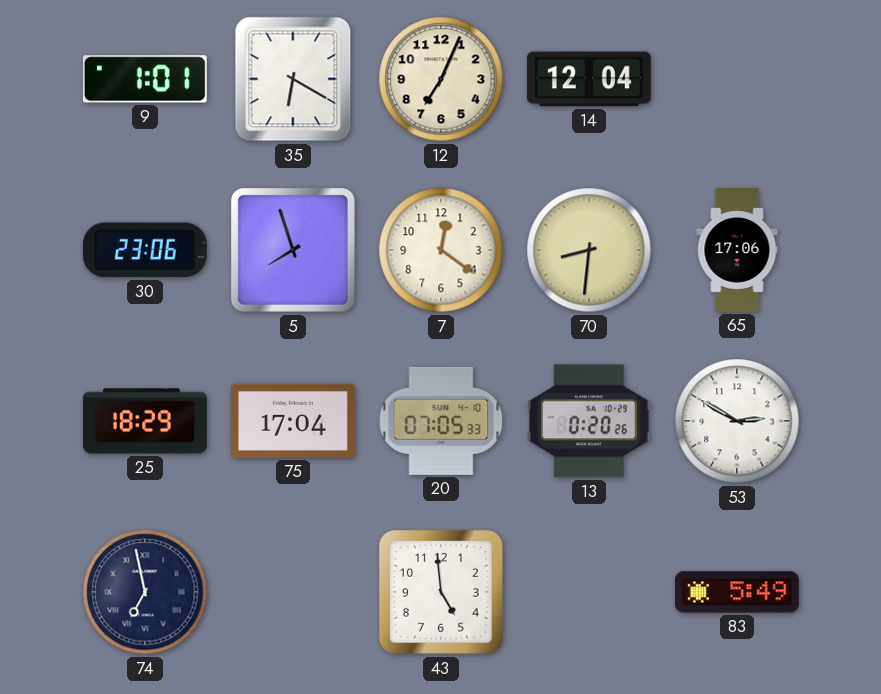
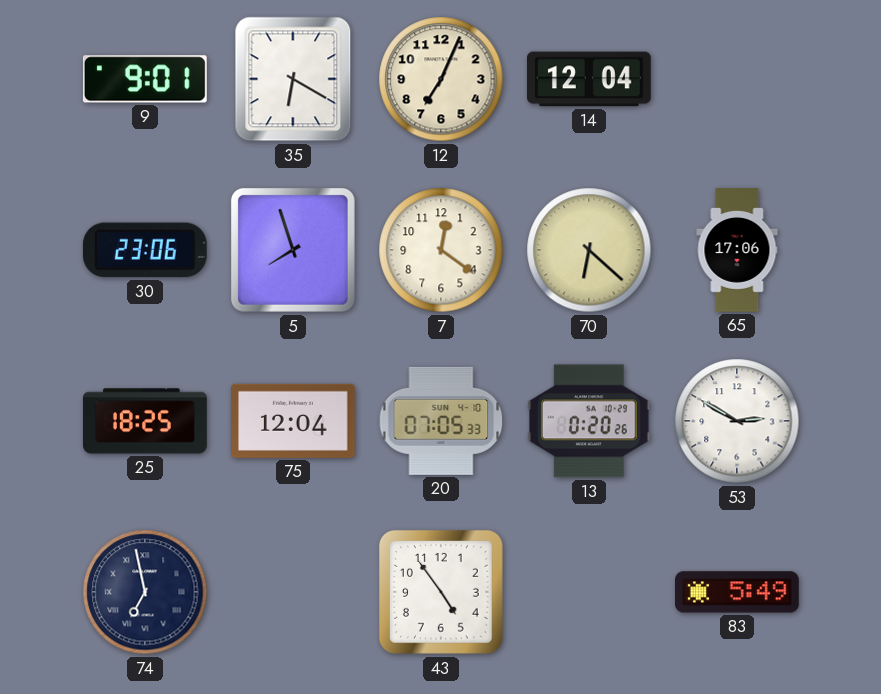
9: 1:01 -> 9:01
70: 8:31 -> 6:22
25: 18:29 -> 18:25
75: 17:04 -> 12:04
43: 4:59 -> 4:54
